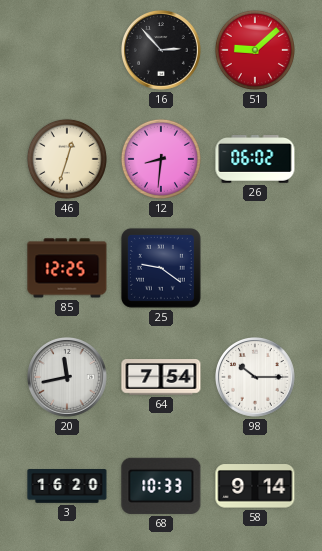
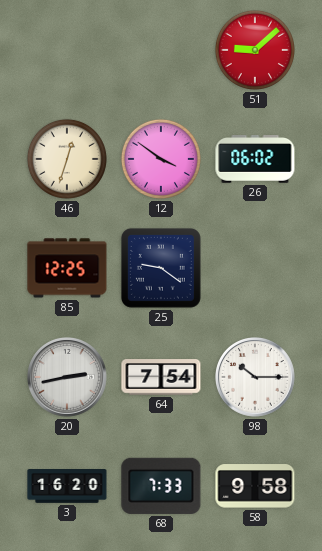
16: 2:53 -> none
12: 8:31 -> 3:51
20: 11:43 -> 2:43
68: 10:33 -> 7:33
58: 9:14 -> 9:58
